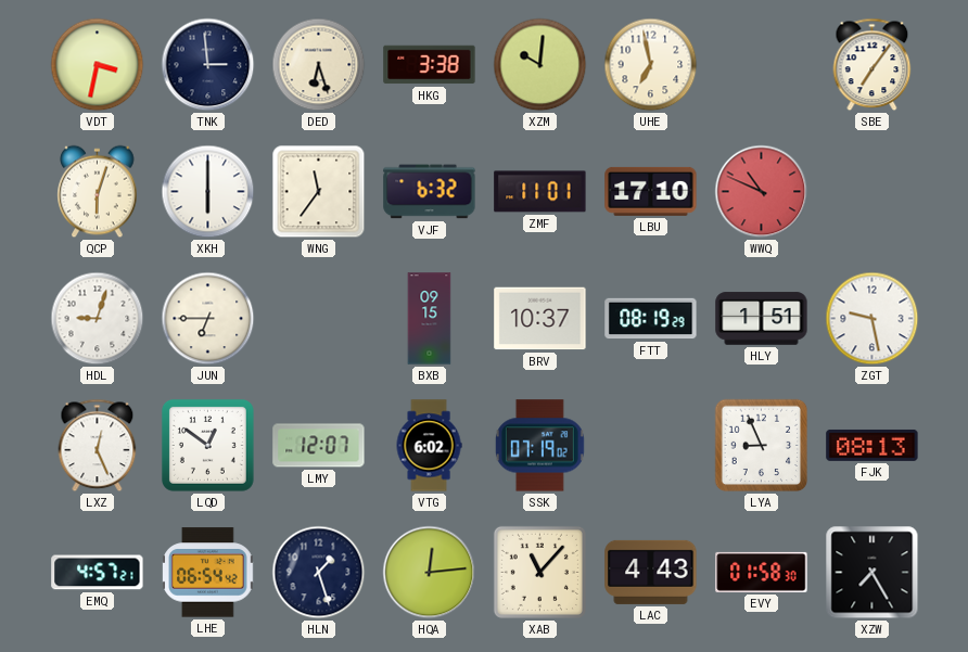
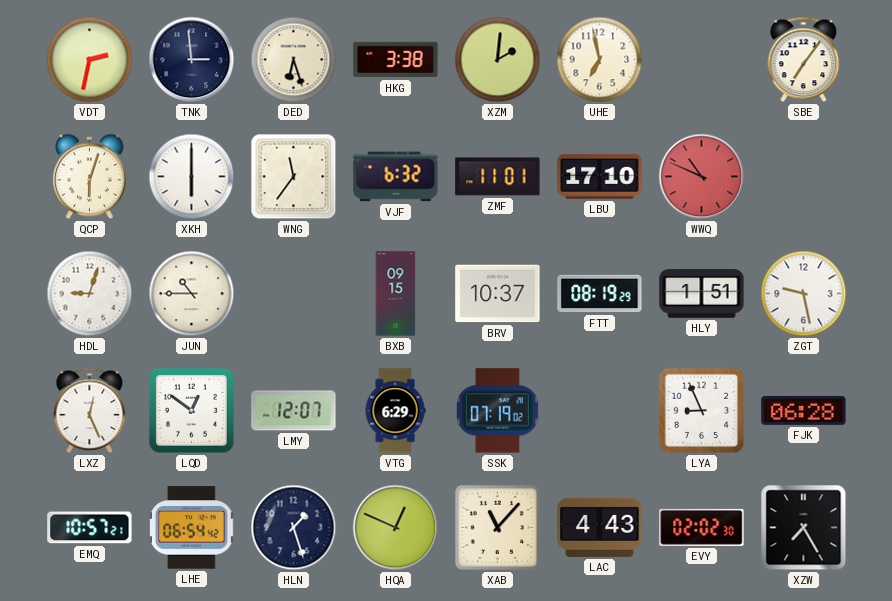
VDT: 3:32 -> 2:32
XZM: 10:01 -> 2:01
JUN: 6:45 -> 10:45
VTG: 6:02 -> 6:29
FJK: 08:13 -> 06:28
EMQ: 4:57 -> 10:57
HQA: 12:14 -> 12:49
EVY: 01:58 -> 02:02
